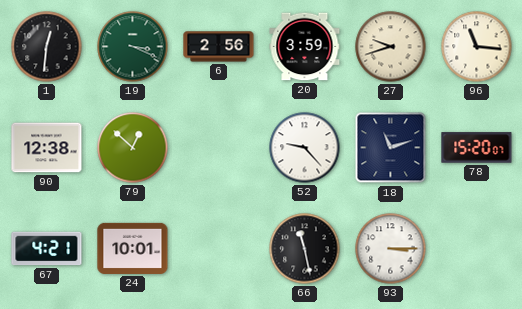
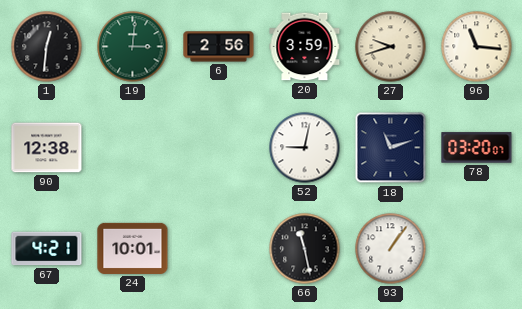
19: 3:19 -> 3:01
79: 12:52 -> none
52: 9:23 -> 9:02
78: 15:20 -> 03:20
93: 3:15 -> 1:06
